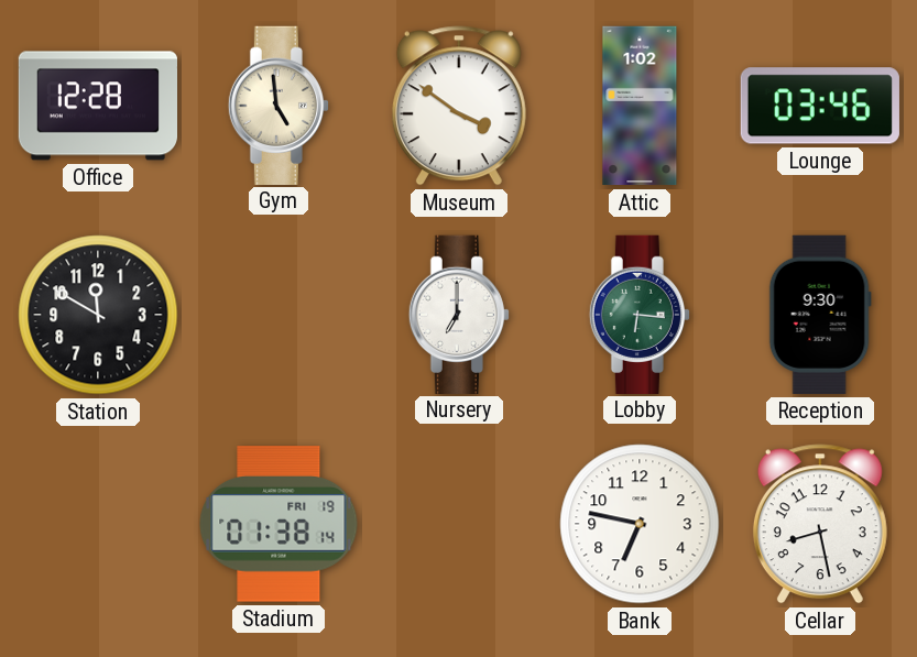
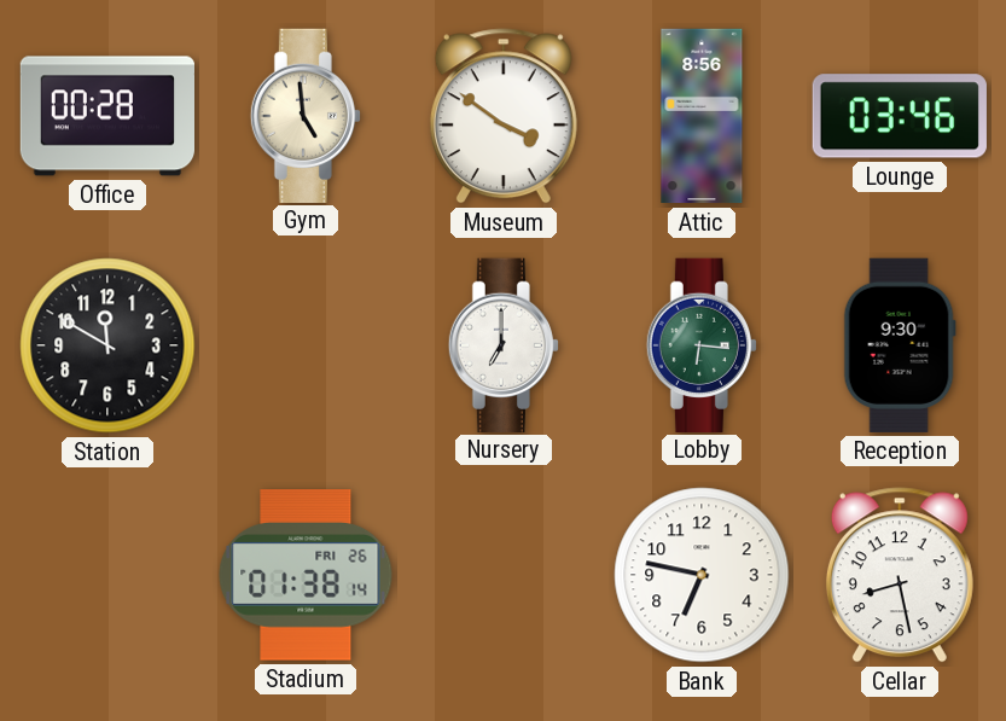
Office: 12:28 -> 00:28
Attic: 1:02 -> 8:56
Stadium date: FRI 19 -> FRI 26
